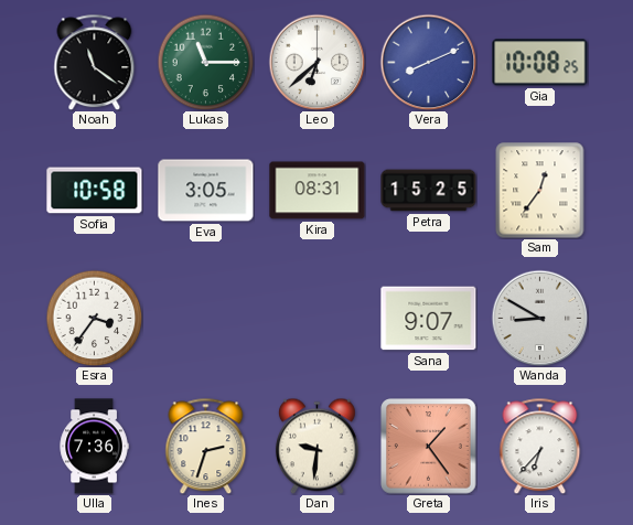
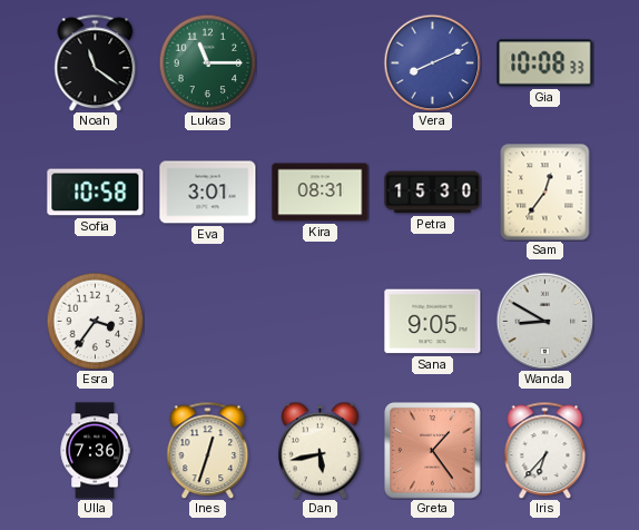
Leo: 6:38 -> none
Gia: 10:08:25 -> 10:08:33
Eva: 3:05 -> 3:01
Petra: 15:25 -> 15:30
Sana: 9:07 -> 9:05
Ines: 2:33 -> 12:33
Dan: 9:31 -> 5:43
